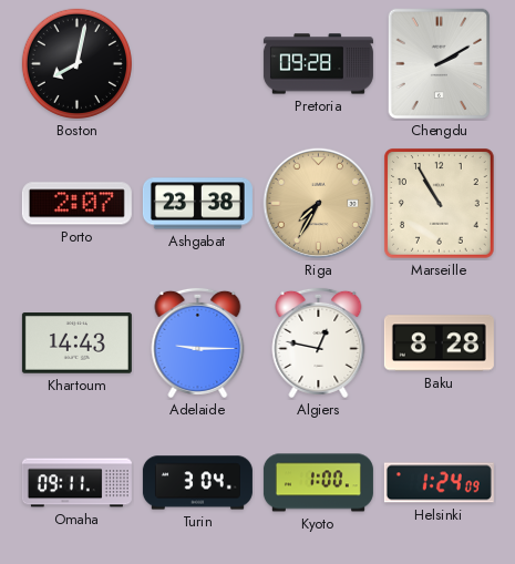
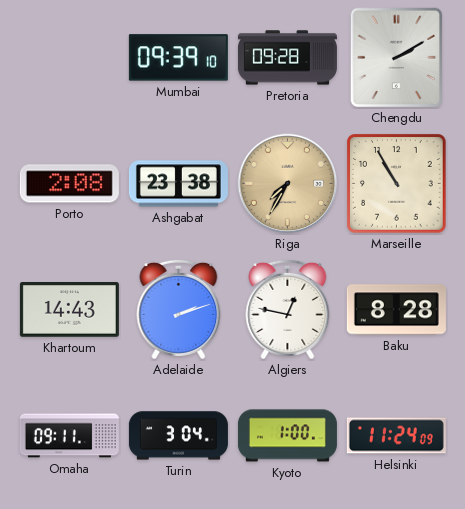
Boston: 8:02 -> none
Mumbai: none -> 09:39
Porto: 2:07 -> 2:08
Adelaide: 9:15 -> 2:12
Helsinki: 1:24 -> 11:24
